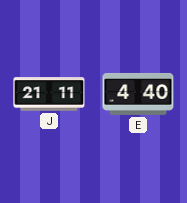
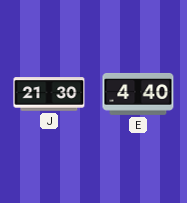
J: 21:11 -> 21:30
